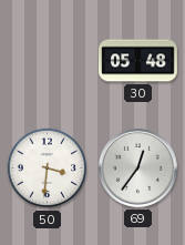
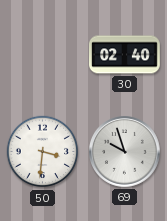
30: 05:48 -> 02:40
69: 12:36 -> 9:57
